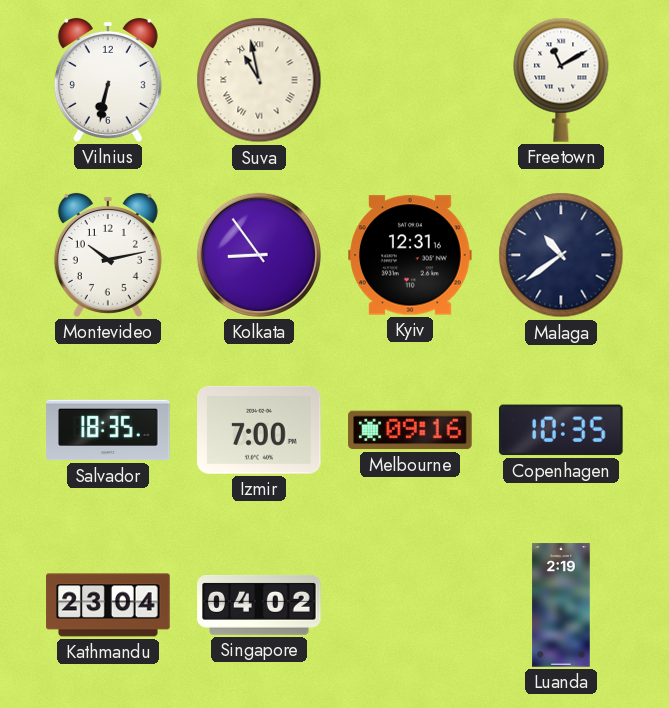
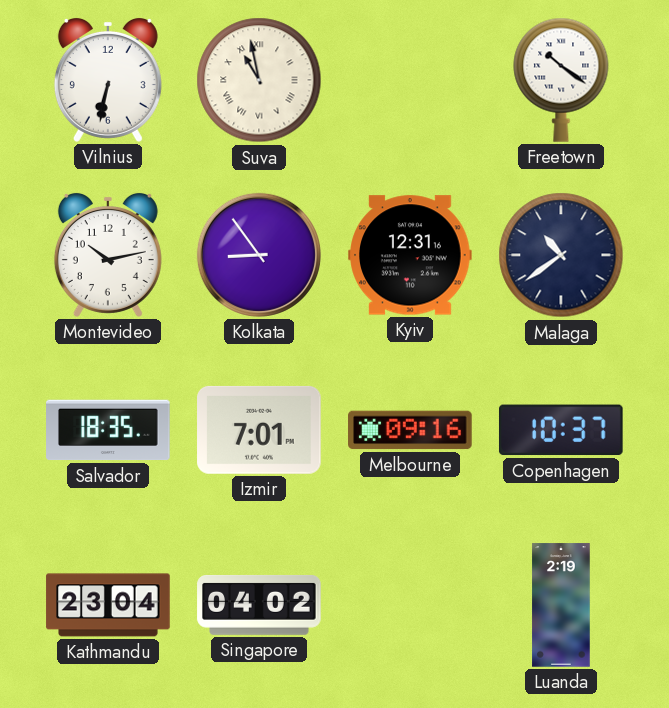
Freetown: 11:10 -> 10:21
Izmir: 7:00 -> 7:01
Copenhagen: 10:35 -> 10:37
